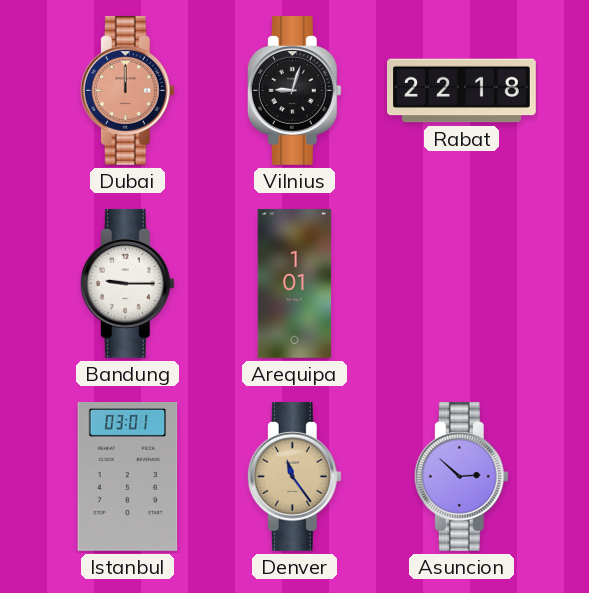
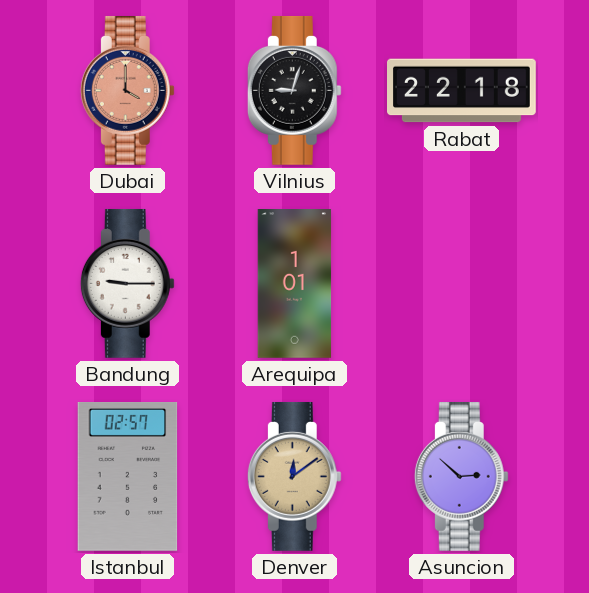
Dubai: 12:00 -> 4:00
Istanbul: 03:01 -> 02:57
Denver: 11:24 -> 12:09
